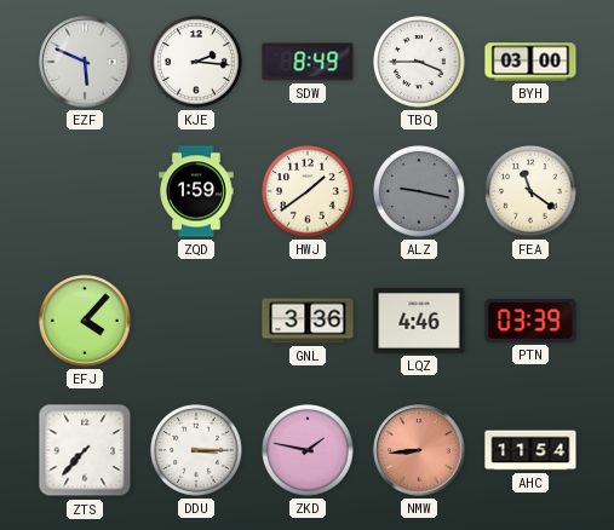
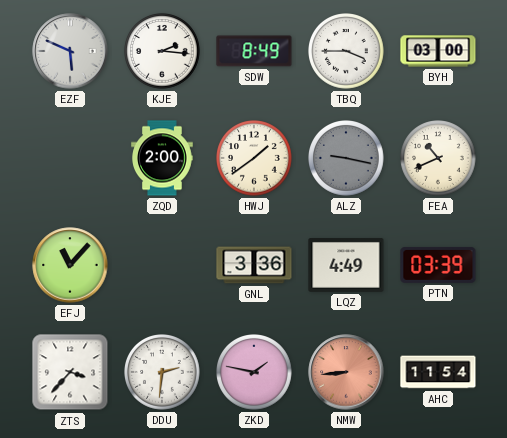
ZQD: 1:59 -> 2:00
FEA: 11:21 -> 10:41
EFJ: 4:07 -> 11:07
LQZ: 4:46 -> 4:49
ZTS: 7:37 -> 3:37
DDU: 3:15 -> 2:31
